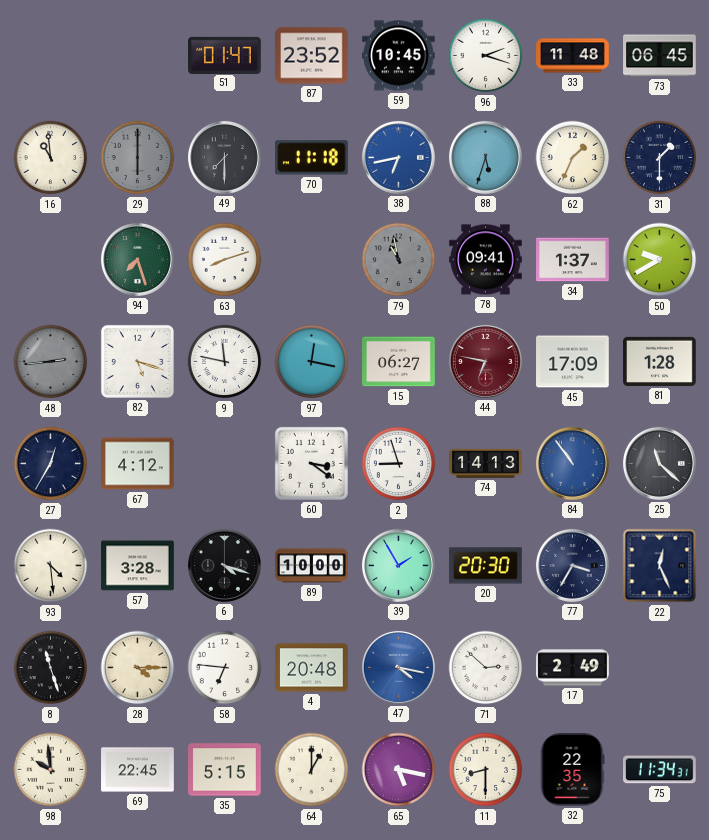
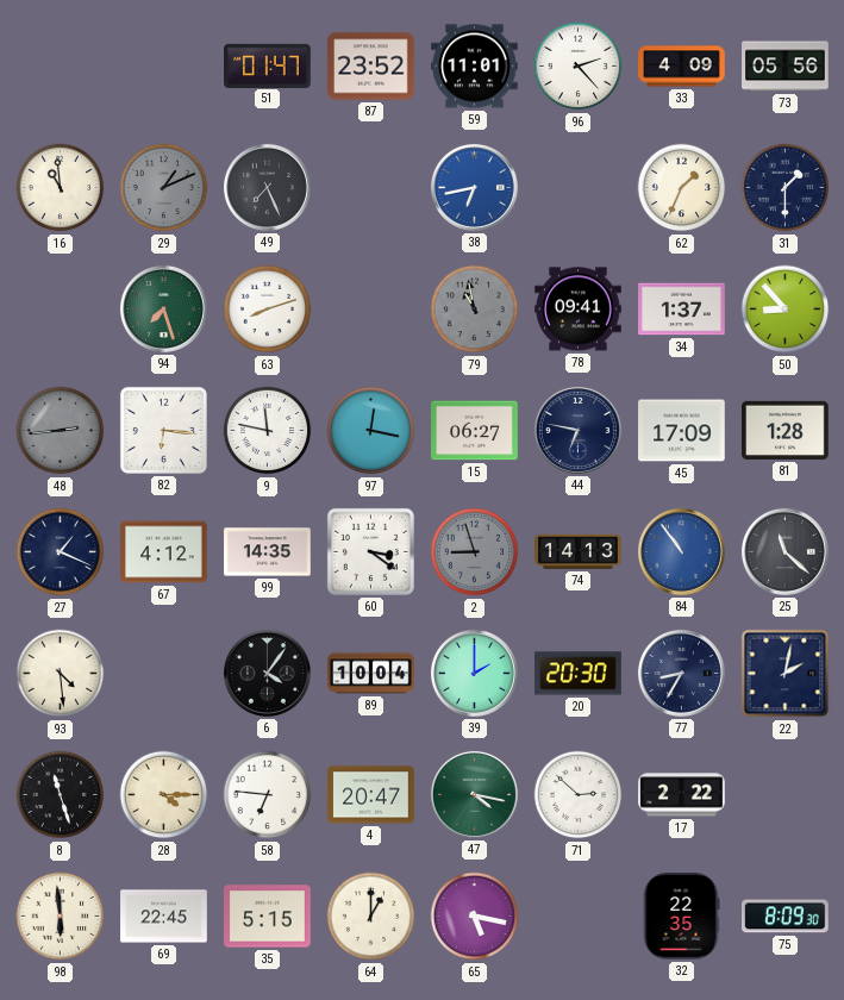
59: 10:45 -> 11:01
96: 2:18 -> 2:23
33: 11:48 -> 4:09
73: 06:45 -> 05:56
29: 6:00 -> 1:11
49: 7:30 -> 7:26
70: 11:18 -> none
88: 5:33 -> none
50: 9:40 -> 8:53
82: 5:18 -> 6:16
44 dial: burgundy -> navy
27: 12:35 -> 1:19
99: none -> 14:35
2 dial: white -> grey
57: 3:28 -> none
6: 4:18 -> 4:06
89: 10:00 -> 10:04
39: 1:55 -> 2:00
77: 3:35 -> 8:35
22: 12:26 -> 2:02
4: 20:48 -> 20:47
47 dial: blue -> green
17: 2:49 -> 2:22
98: 9:59 -> 5:59
11: 8:30 -> none
75: 11:34 -> 8:09
